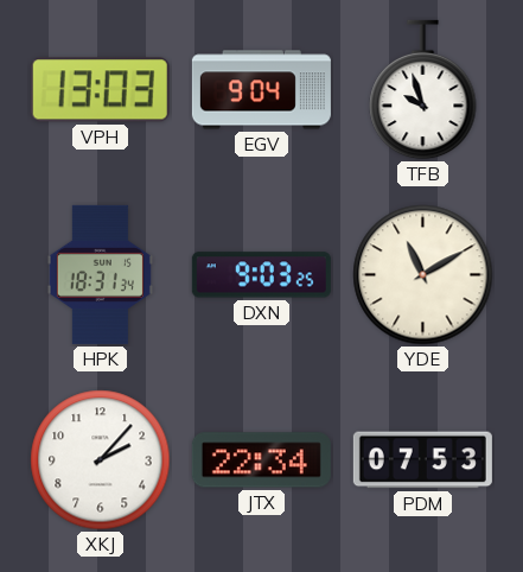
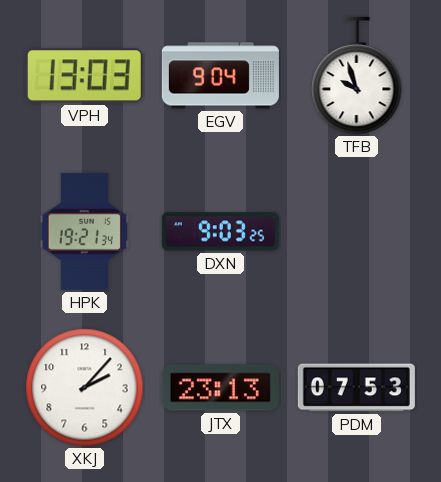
HPK: 18:31 -> 19:21
YDE: 11:10 -> none
JTX: 22:34 -> 23:13
